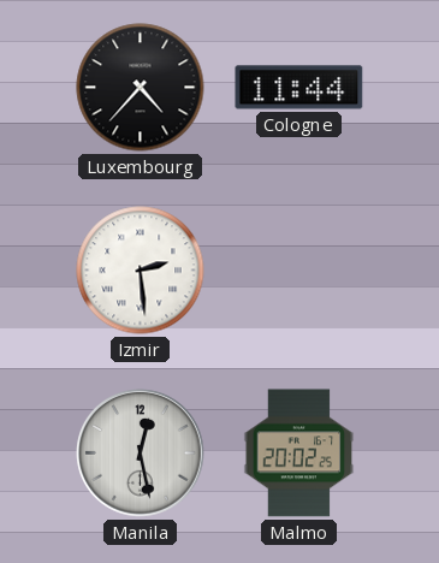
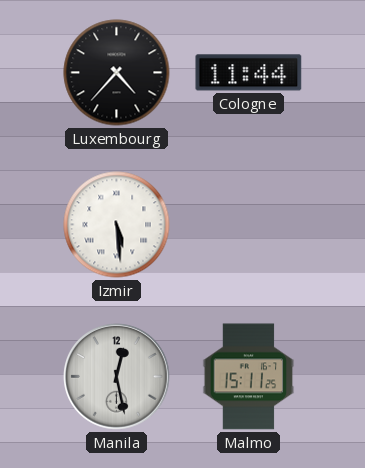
Izmir: 2:29 -> 5:29
Malmo: 20:02 -> 15:11
